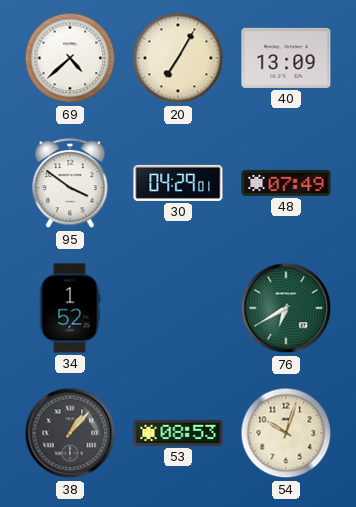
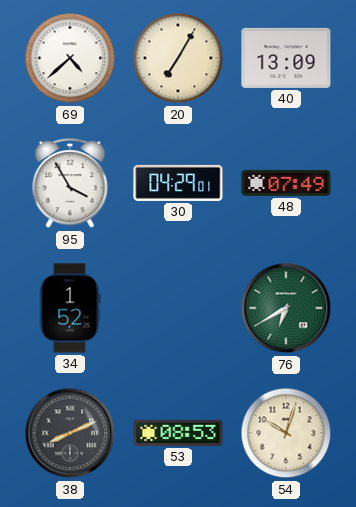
95: 3:51 -> 3:55
38: 1:07 -> 8:11
